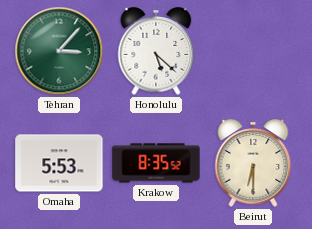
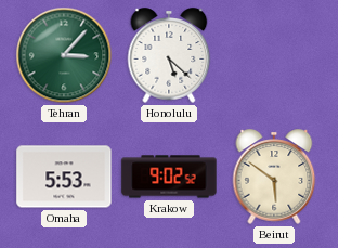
Krakow: 8:35 -> 9:02
Beirut: 6:30 -> 5:51
